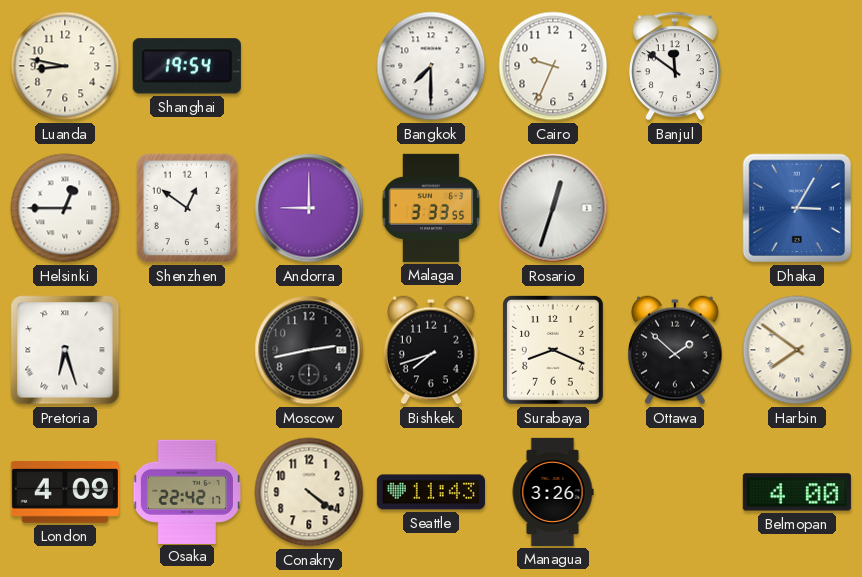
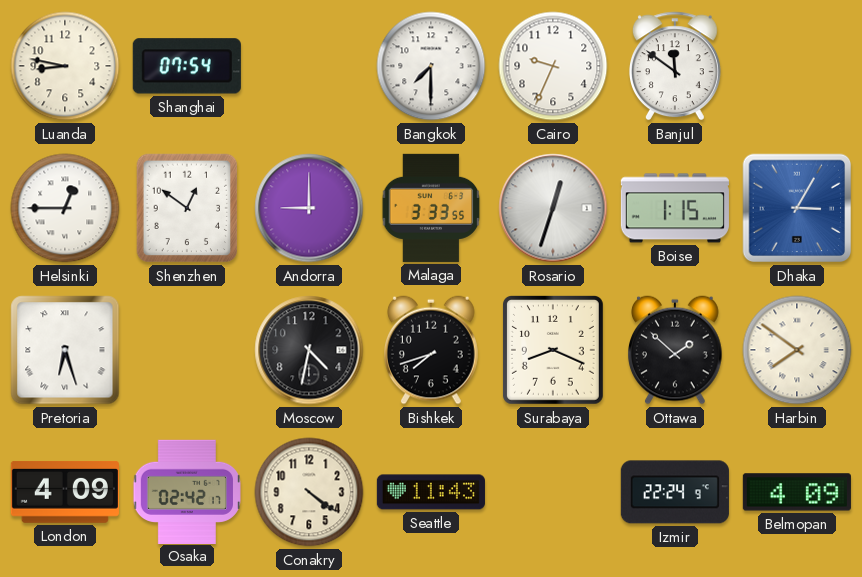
Shanghai: 19:54 -> 07:54
Boise: none -> 1:15
Moscow: 2:43 -> 4:32
Osaka: 22:42 -> 02:42
Managua: 3:26 -> none
Izmir: none -> 22:24
Belmopan: 4:00 -> 4:09
